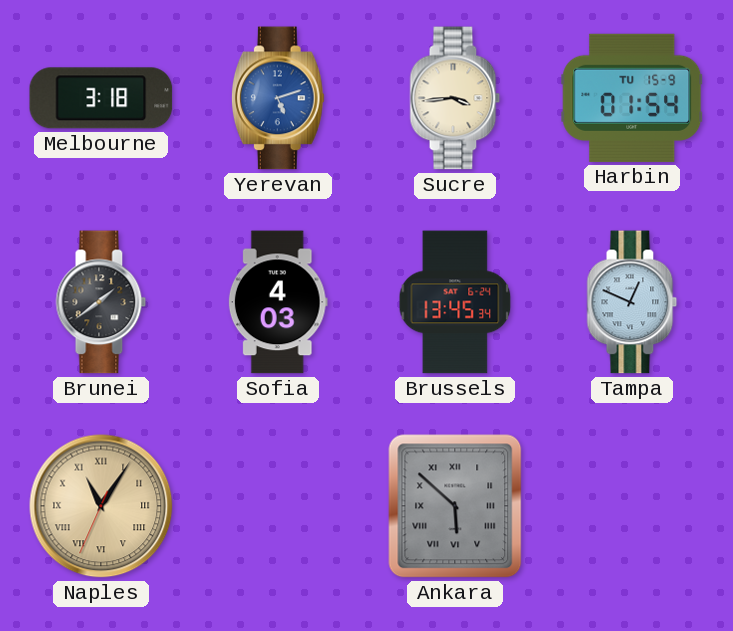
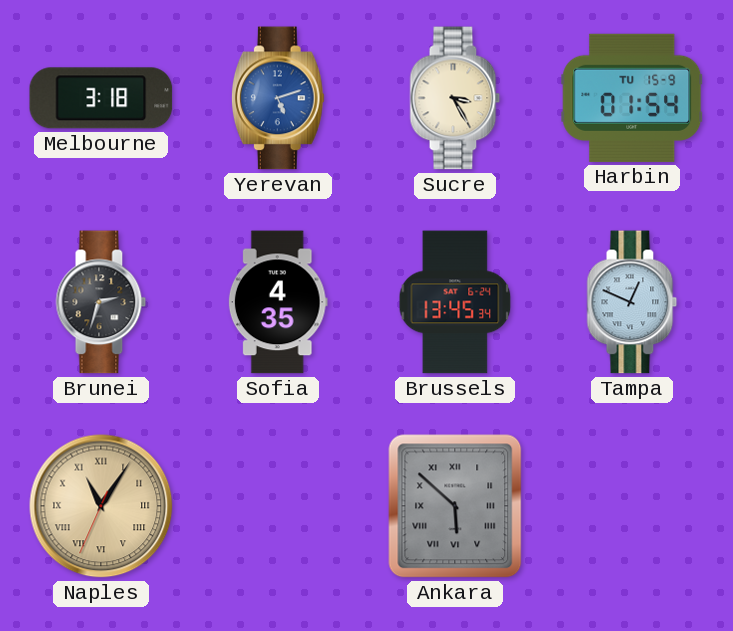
Sucre: 3:44 -> 3:25
Brunei: 1:39 -> 2:33
Sofia: 4:03 -> 4:35
